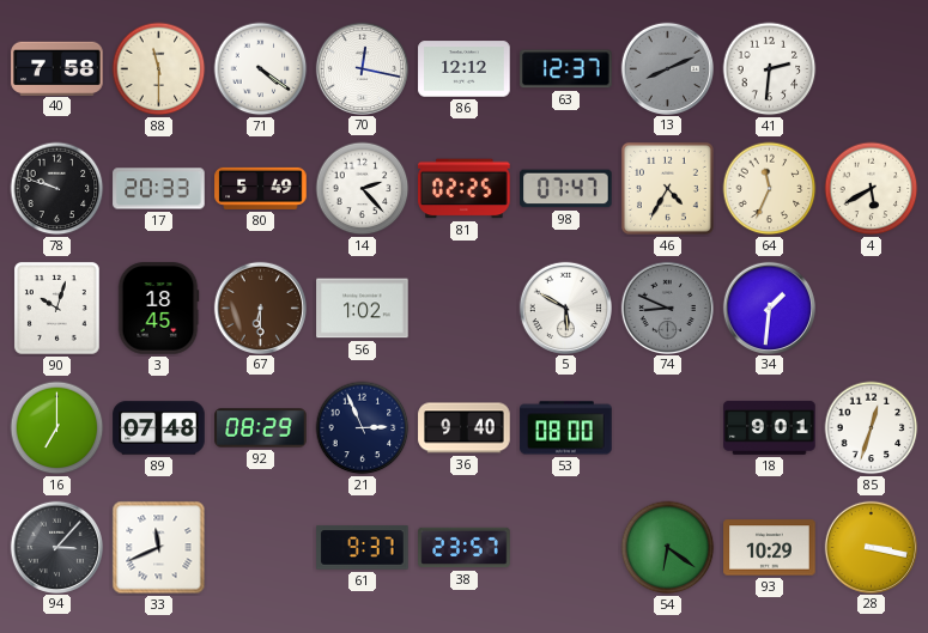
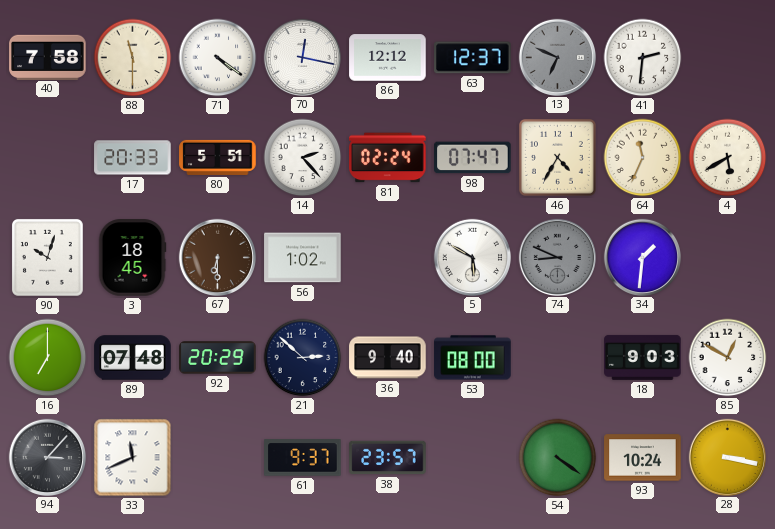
13: 8:11 -> 6:49
78: 9:48 -> none
80: 5:49 -> 5:51
81: 02:25 -> 02:24
92: 08:29 -> 20:29
21: 2:56 -> 2:52
18: 9:01 -> 9:03
85: 12:33 -> 12:50
54: 6:21 -> 4:21
93: 10:29 -> 10:24
